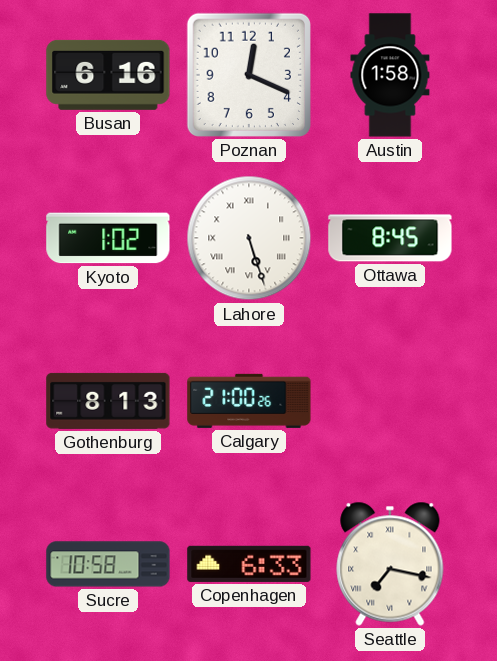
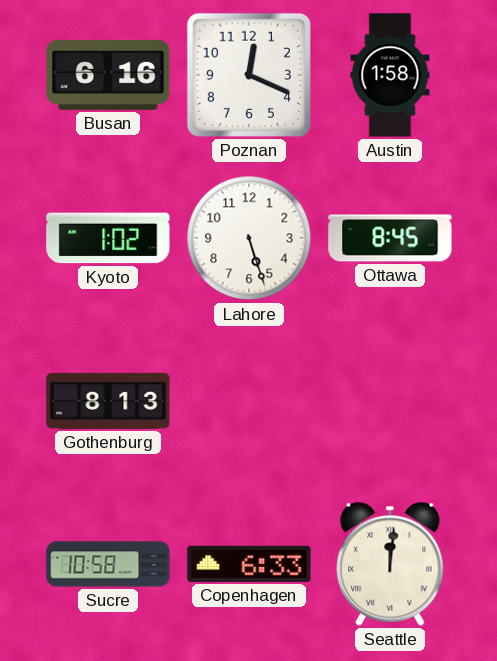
Lahore numerals: Roman -> Arabic
Calgary: 21:00 -> none
Seattle: 7:17 -> 12:01
